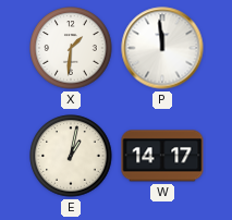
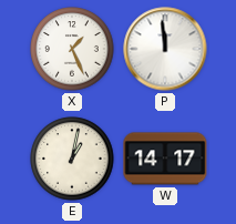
X: 1:31 -> 1:26
